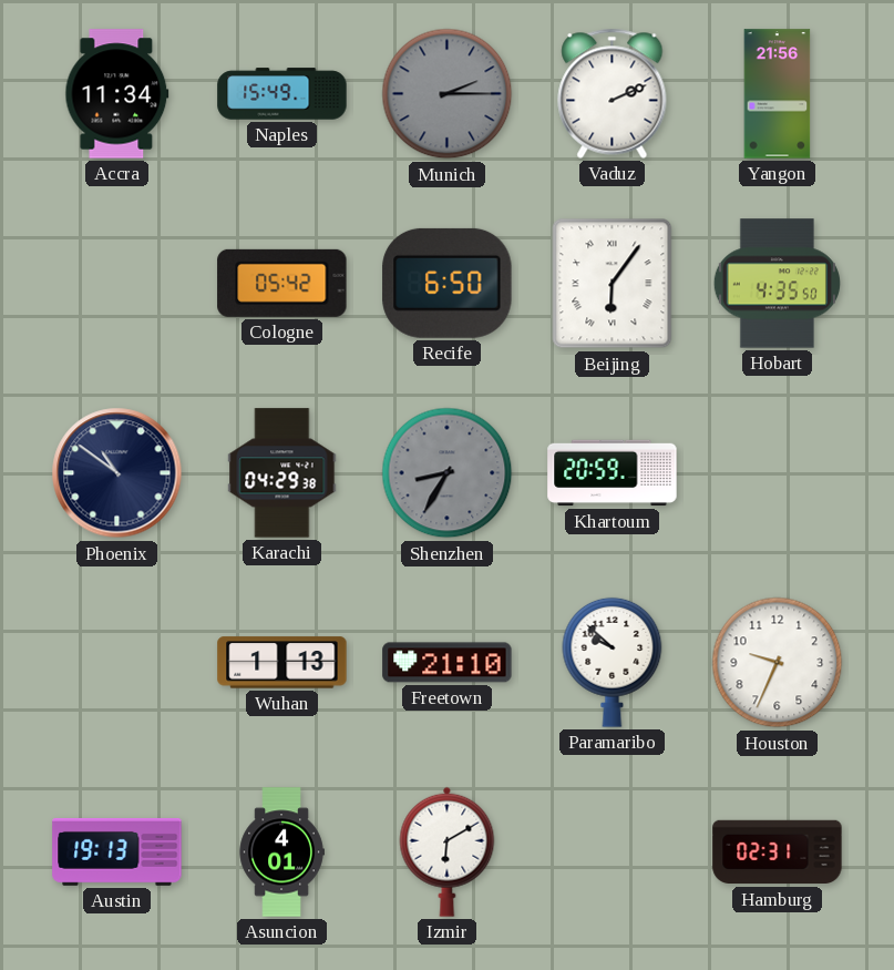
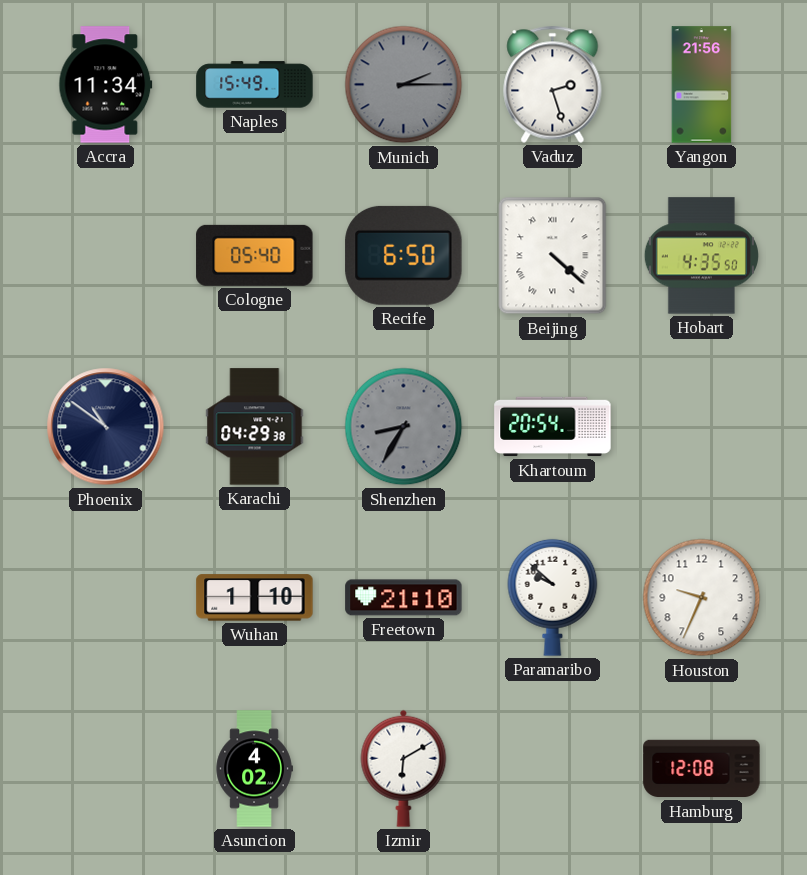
Vaduz: 2:11 -> 2:27
Cologne: 05:42 -> 05:40
Beijing: 6:06 -> 4:22
Khartoum: 20:59 -> 20:54
Wuhan: 1:13 -> 1:10
Austin: 19:13 -> none
Asuncion: 4:01 -> 4:02
Hamburg: 02:31 -> 12:08
